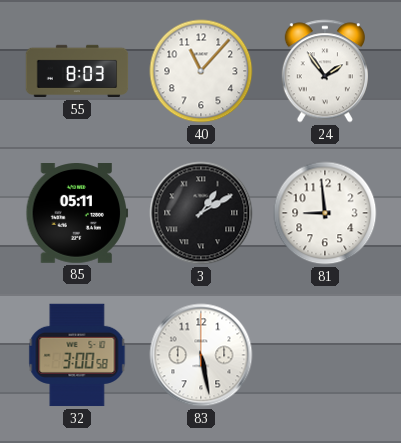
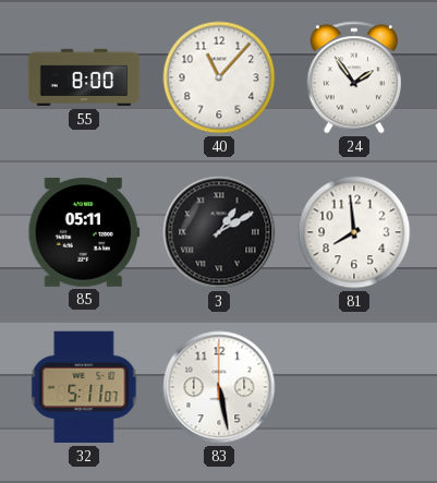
55: 8:03 -> 8:00
81: 8:59 -> 7:59
32: 3:00 -> 5:11
